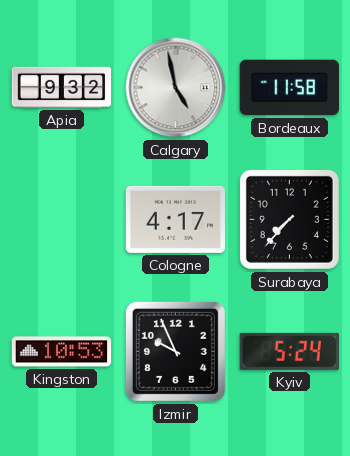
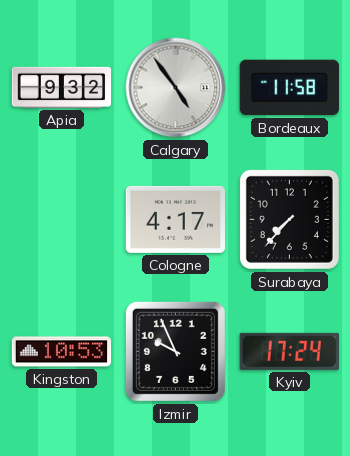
Calgary: 4:58 -> 4:54
Kyiv: 5:24 -> 17:24
